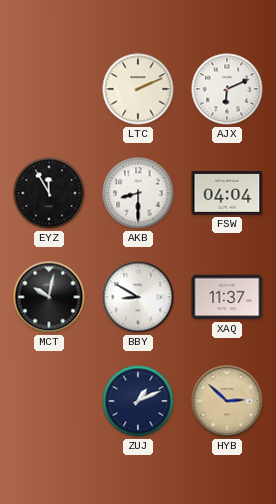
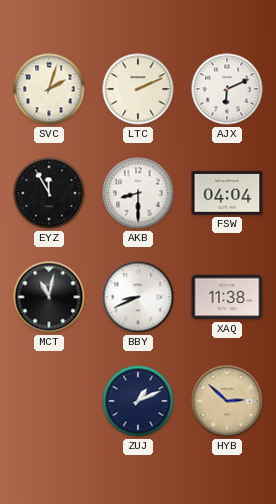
SVC: none -> 2:03
MCT: 10:02 -> 11:02
BBY: 8:50 -> 8:41
XAQ: 11:37 -> 11:38
